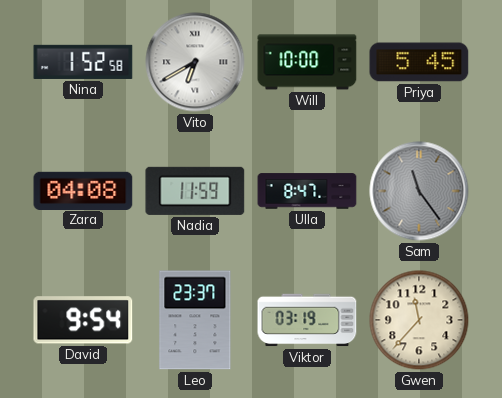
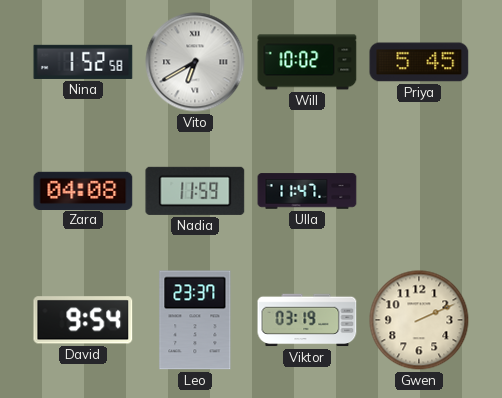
Will: 10:00 -> 10:02
Ulla: 8:47 -> 11:47
Sam: 11:24 -> none
Gwen: 11:37 -> 2:11
